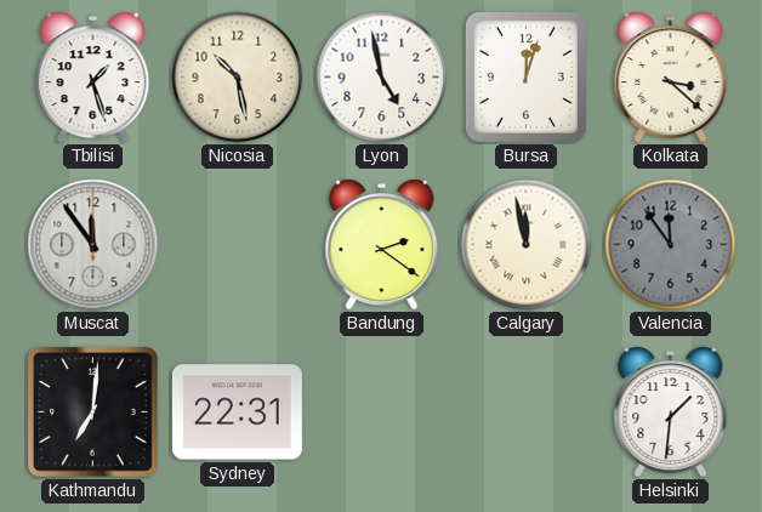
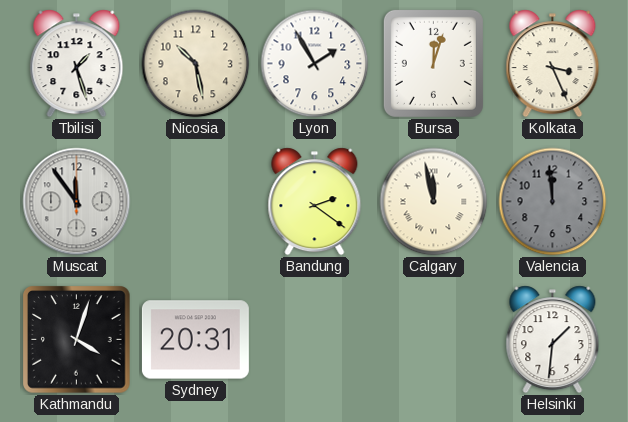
Lyon: 4:58 -> 1:55
Kolkata: 3:22 -> 3:26
Valencia: 11:54 -> 11:59
Kathmandu: 7:01 -> 4:03
Sydney: 22:31 -> 20:31
